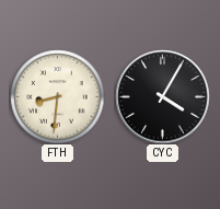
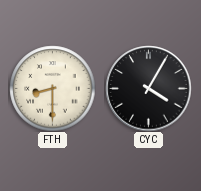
FTH: 8:31 -> 8:30
